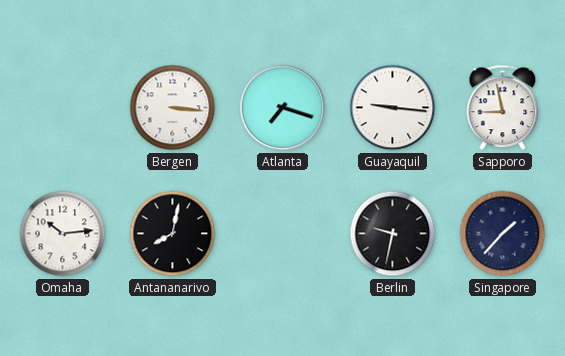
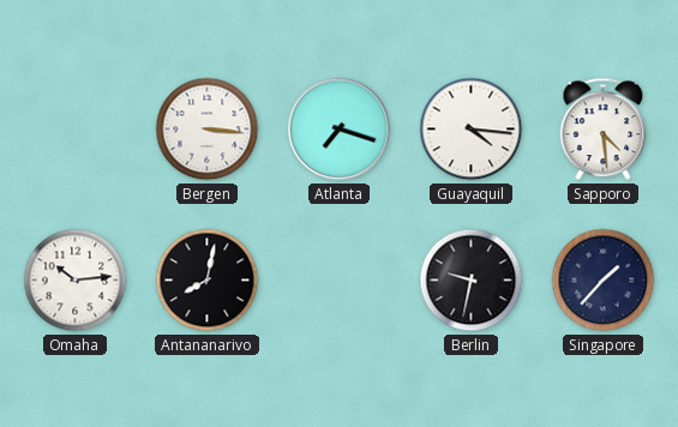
Guayaquil: 9:16 -> 4:16
Sapporo: 8:58 -> 4:29
